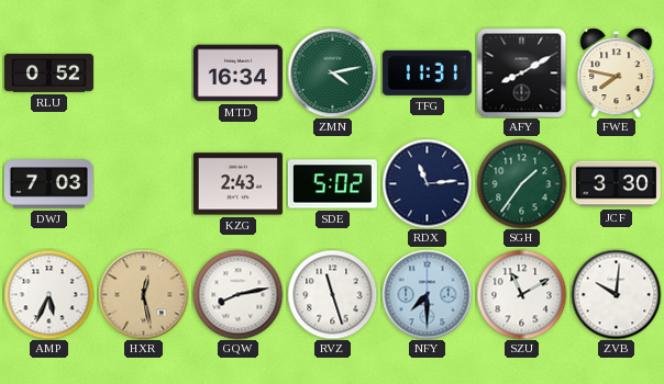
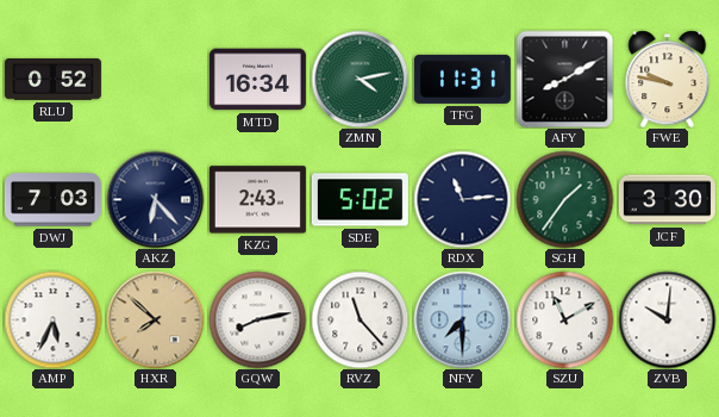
FWE: 7:47 -> 9:47
AKZ: none -> 6:23
HXR: 12:28 -> 7:52
RVZ: 11:27 -> 11:23
